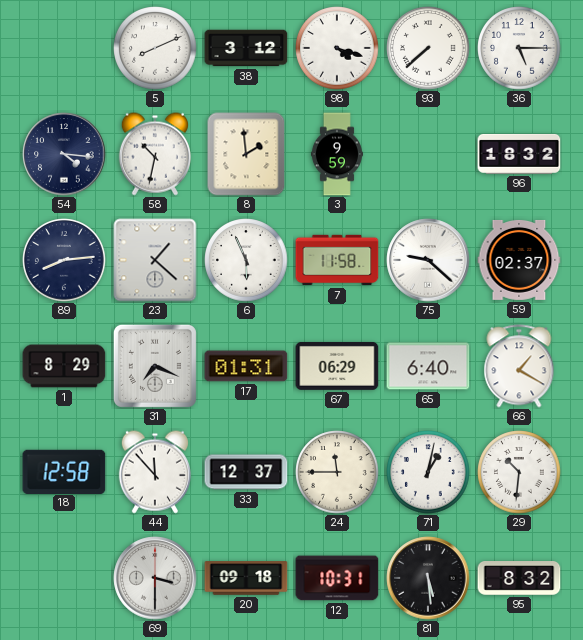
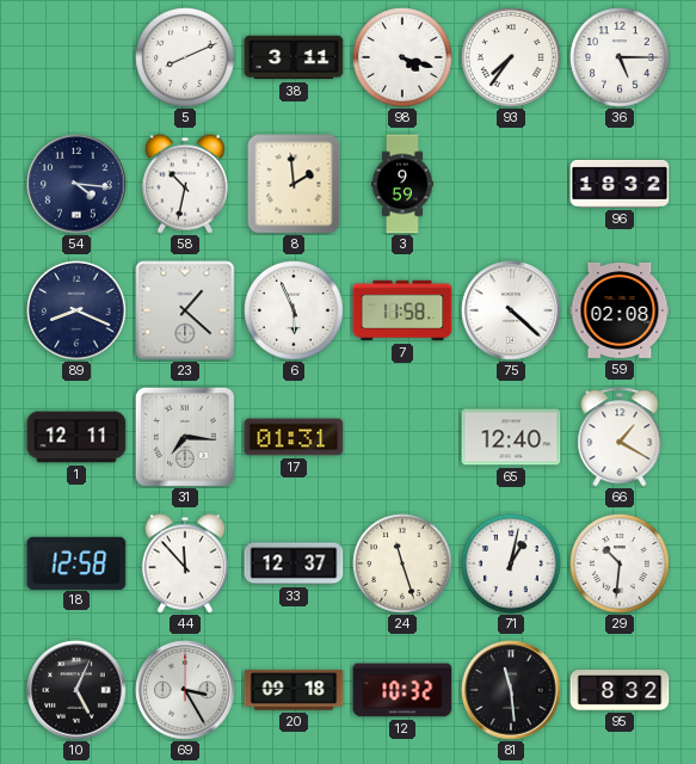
38: 3:12 -> 3:11
93: 7:38 -> 7:36
89: 8:14 -> 8:19
75: 9:22 -> 4:22
59: 02:37 -> 02:08
1: 8:29 -> 12:11
31: 7:19 -> 7:16
67: 06:29 -> none
65: 6:40 -> 12:40
24: 11:45 -> 11:27
10: none -> 5:04
69: 3:30 -> 3:25
12: 10:31 -> 10:32
81: 5:29 -> 11:29
